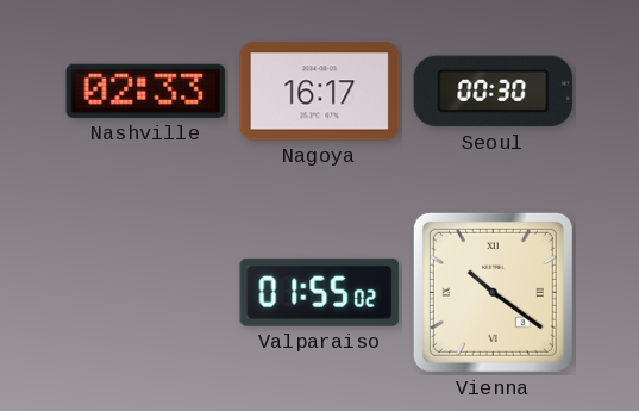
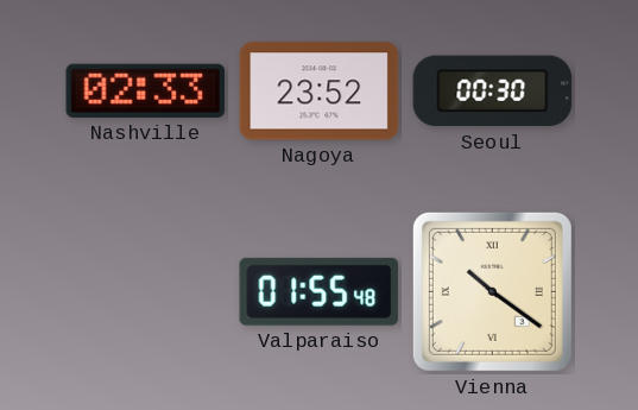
Nagoya: 16:17 -> 23:52
Valparaiso: 01:55:02 -> 01:55:48
